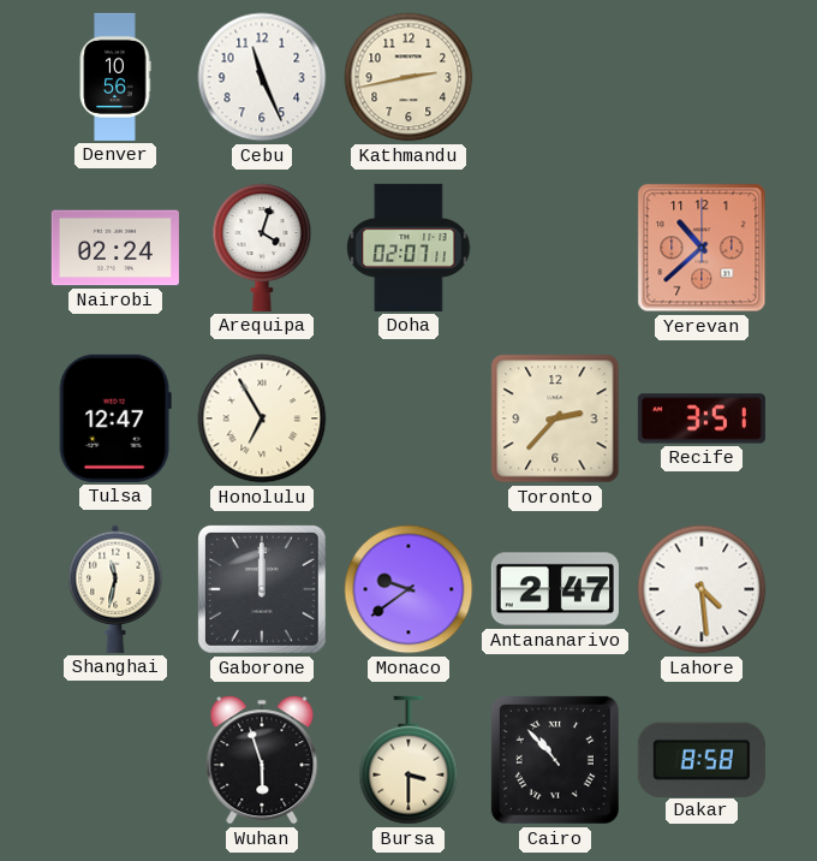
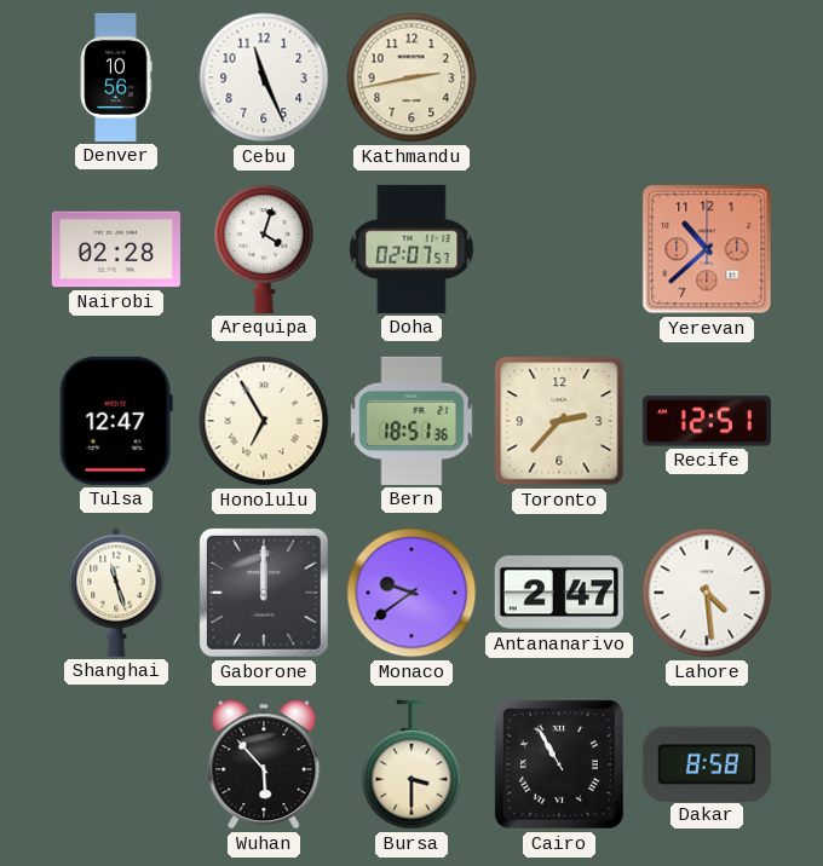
Nairobi: 02:24 -> 02:28
Doha: 02:07:11 -> 02:07:57
Bern: none -> 18:51
Recife: 3:51 -> 12:51
Shanghai: 11:32 -> 11:27
Wuhan: 5:57 -> 5:53
Cairo: 10:53 -> 10:55
